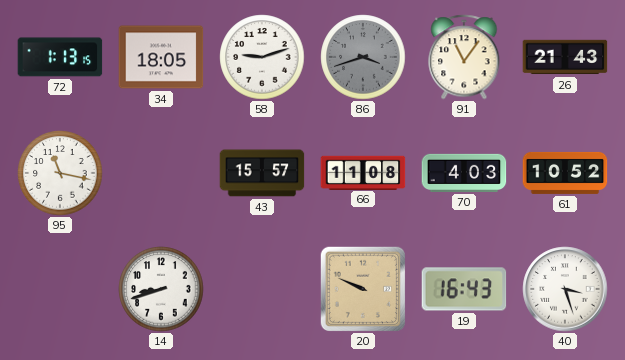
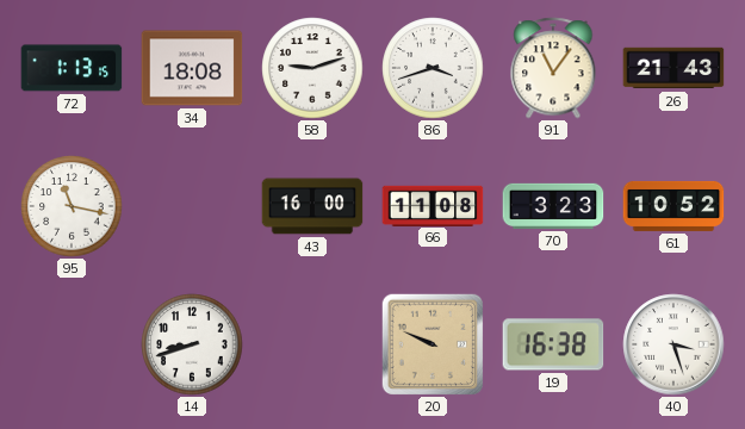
34: 18:05 -> 18:08
86 dial: grey -> white
43: 15:57 -> 16:00
70: 4:03 -> 3:23
19: 16:43 -> 16:38
